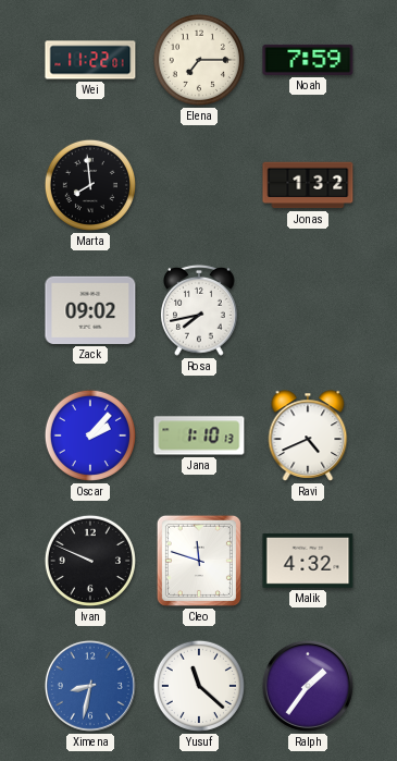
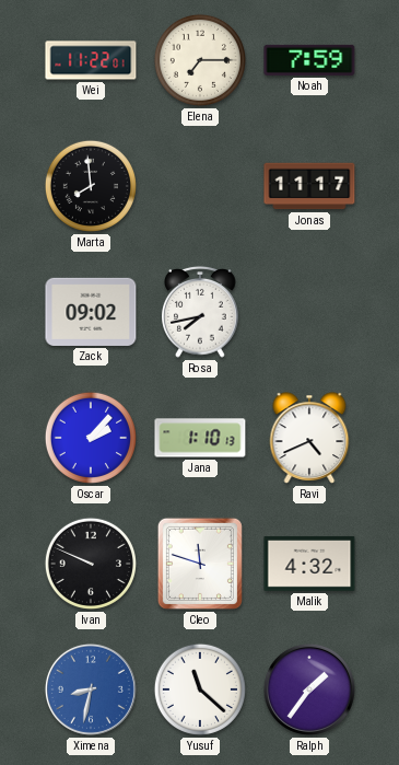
Jonas: 1:32 -> 11:17
